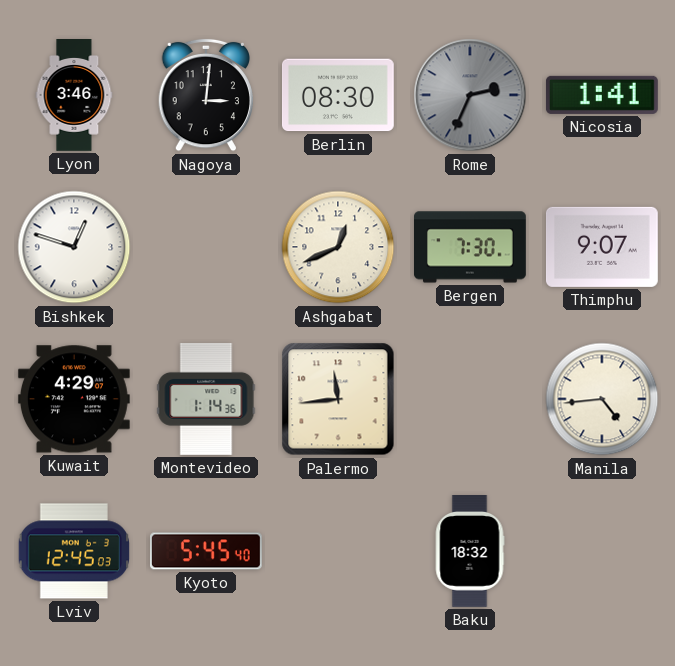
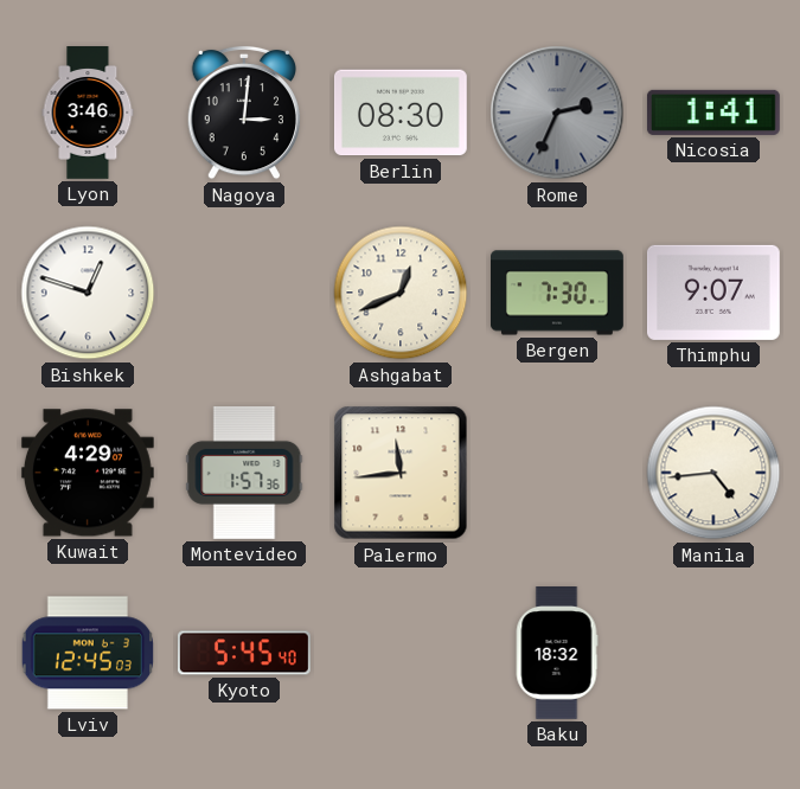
Montevideo: 1:14 -> 1:57
